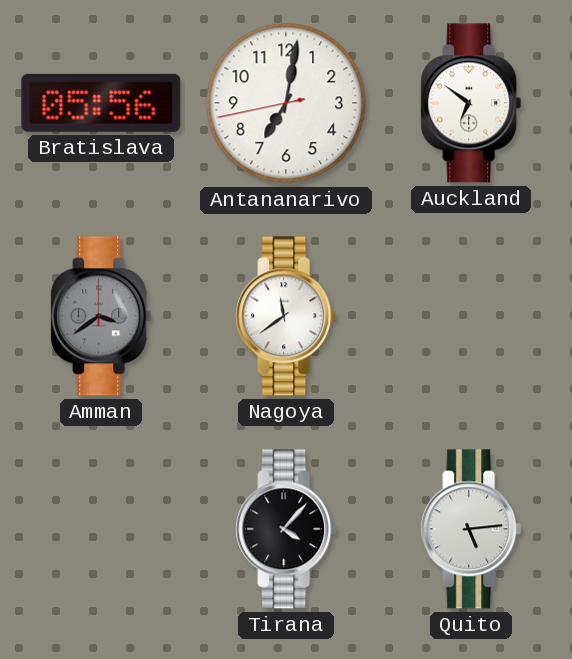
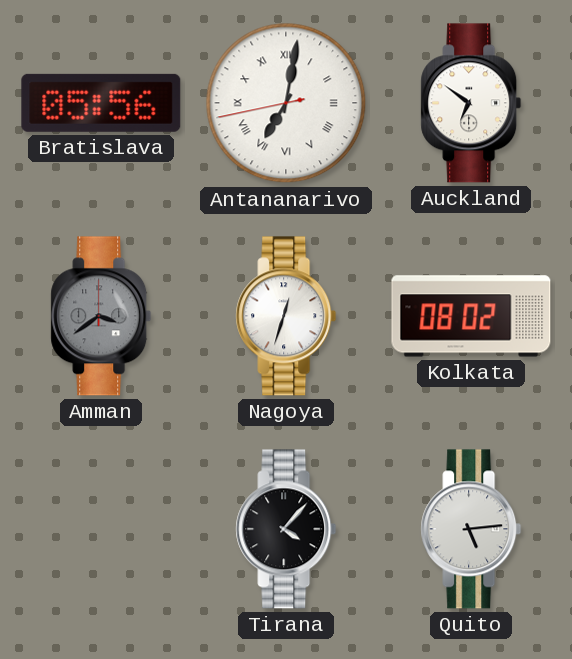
Antananarivo numerals: Arabic -> Roman
Nagoya: 11:39 -> 12:33
Kolkata: none -> 08:02
